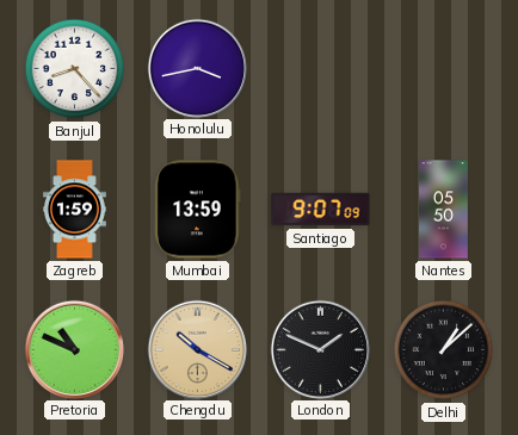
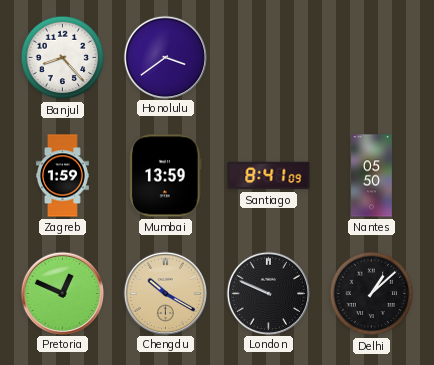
Honolulu: 3:43 -> 3:39
Santiago: 9:07 -> 8:41
Pretoria: 10:49 -> 12:49
London: 1:49 -> 9:49
